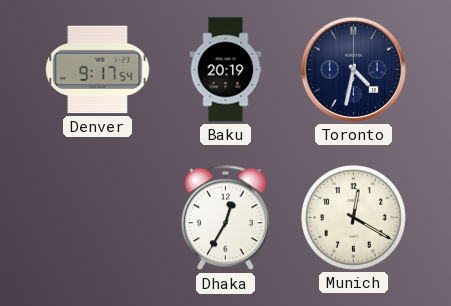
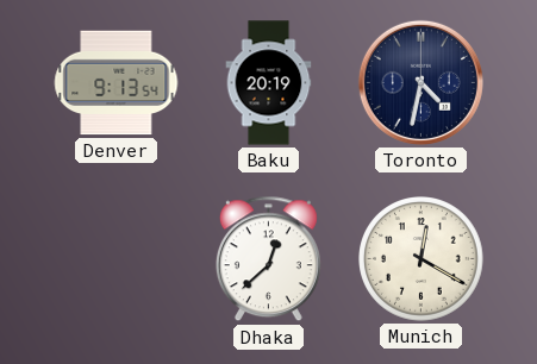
Denver: 9:17 -> 9:13
Dhaka: 12:35 -> 12:38
